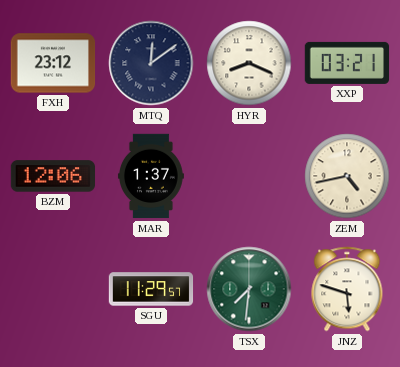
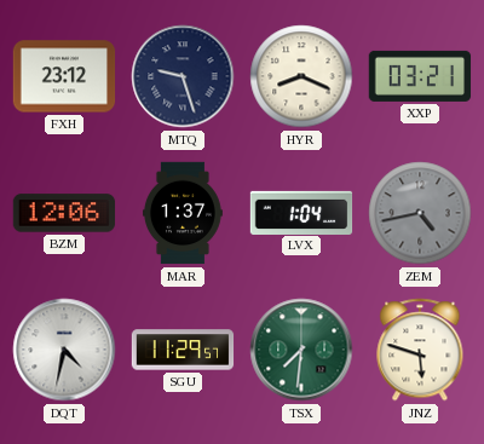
MTQ: 12:09 -> 9:27
LVX: none -> 1:04
ZEM dial: cream -> grey
DQT: none -> 4:32
